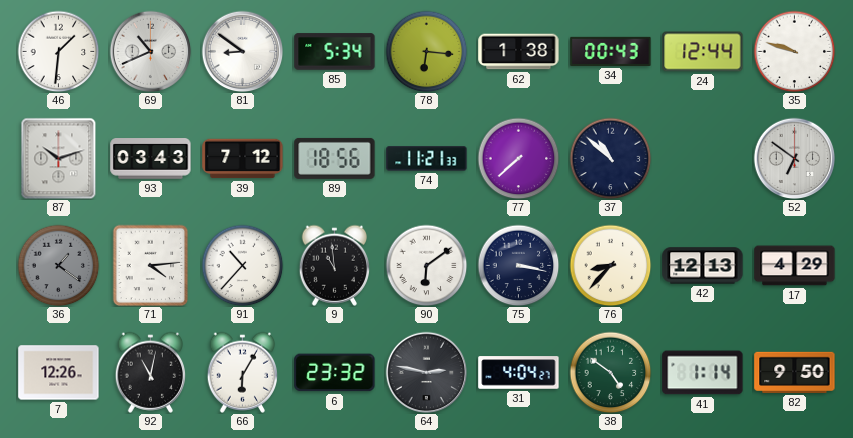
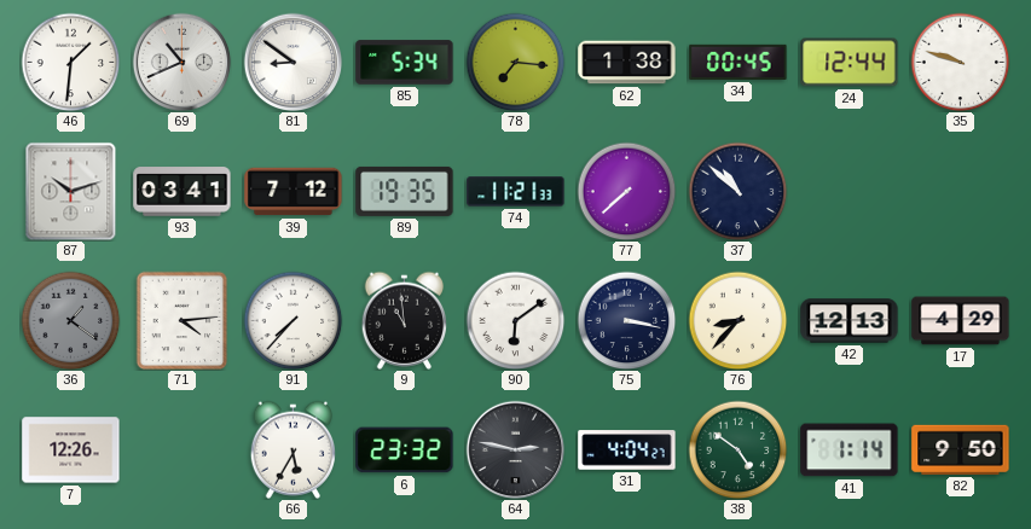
78: 6:16 -> 7:16
34: 00:43 -> 00:45
93: 03:43 -> 03:41
89: 18:56 -> 19:35
52: 6:51 -> none
91: 10:37 -> 7:37
92: 11:02 -> none
66: 6:05 -> 5:35
